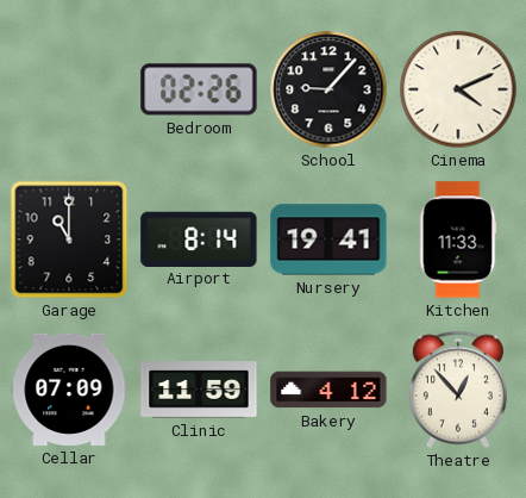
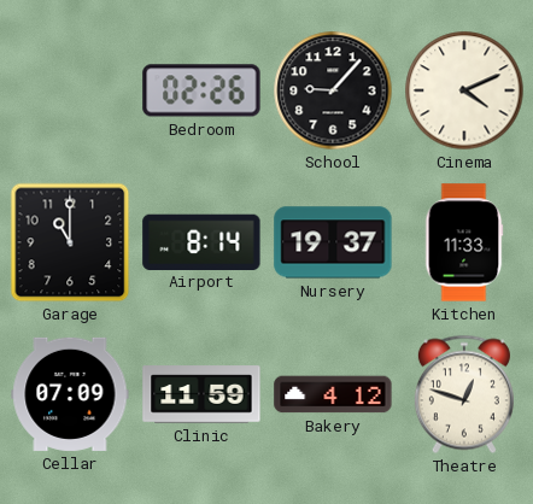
Nursery: 19:41 -> 19:37
Theatre: 12:53 -> 12:48
